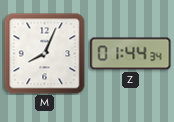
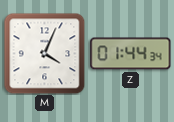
M: 8:04 -> 4:04
